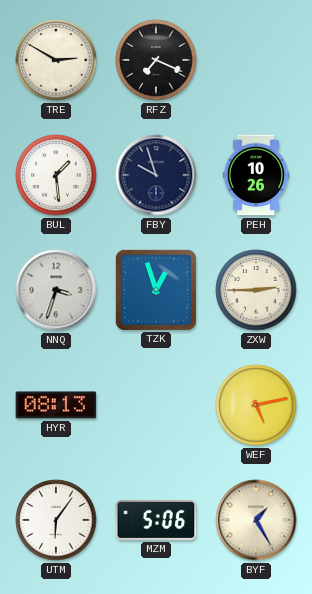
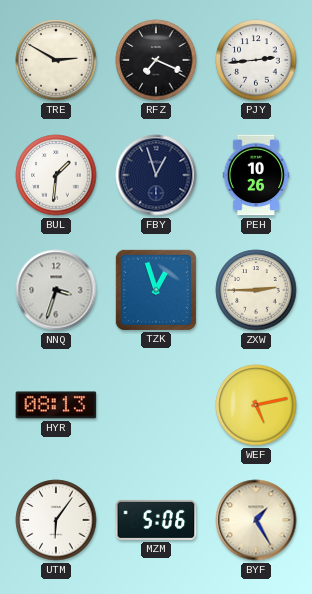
PJY: none -> 2:44
BUL: 1:29 -> 1:31
FBY: 9:57 -> 12:57
